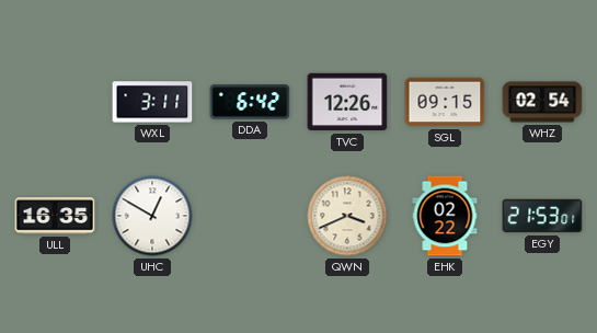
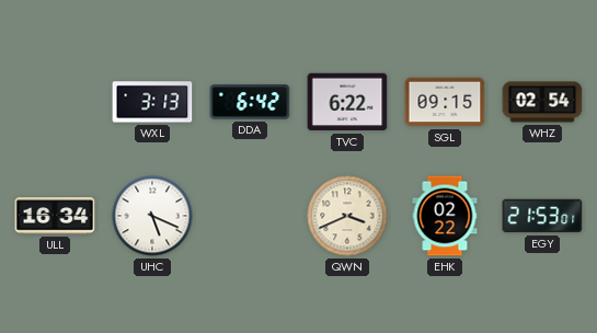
WXL: 3:11 -> 3:13
TVC: 12:26 -> 6:22
ULL: 16:35 -> 16:34
UHC: 12:50 -> 5:19
